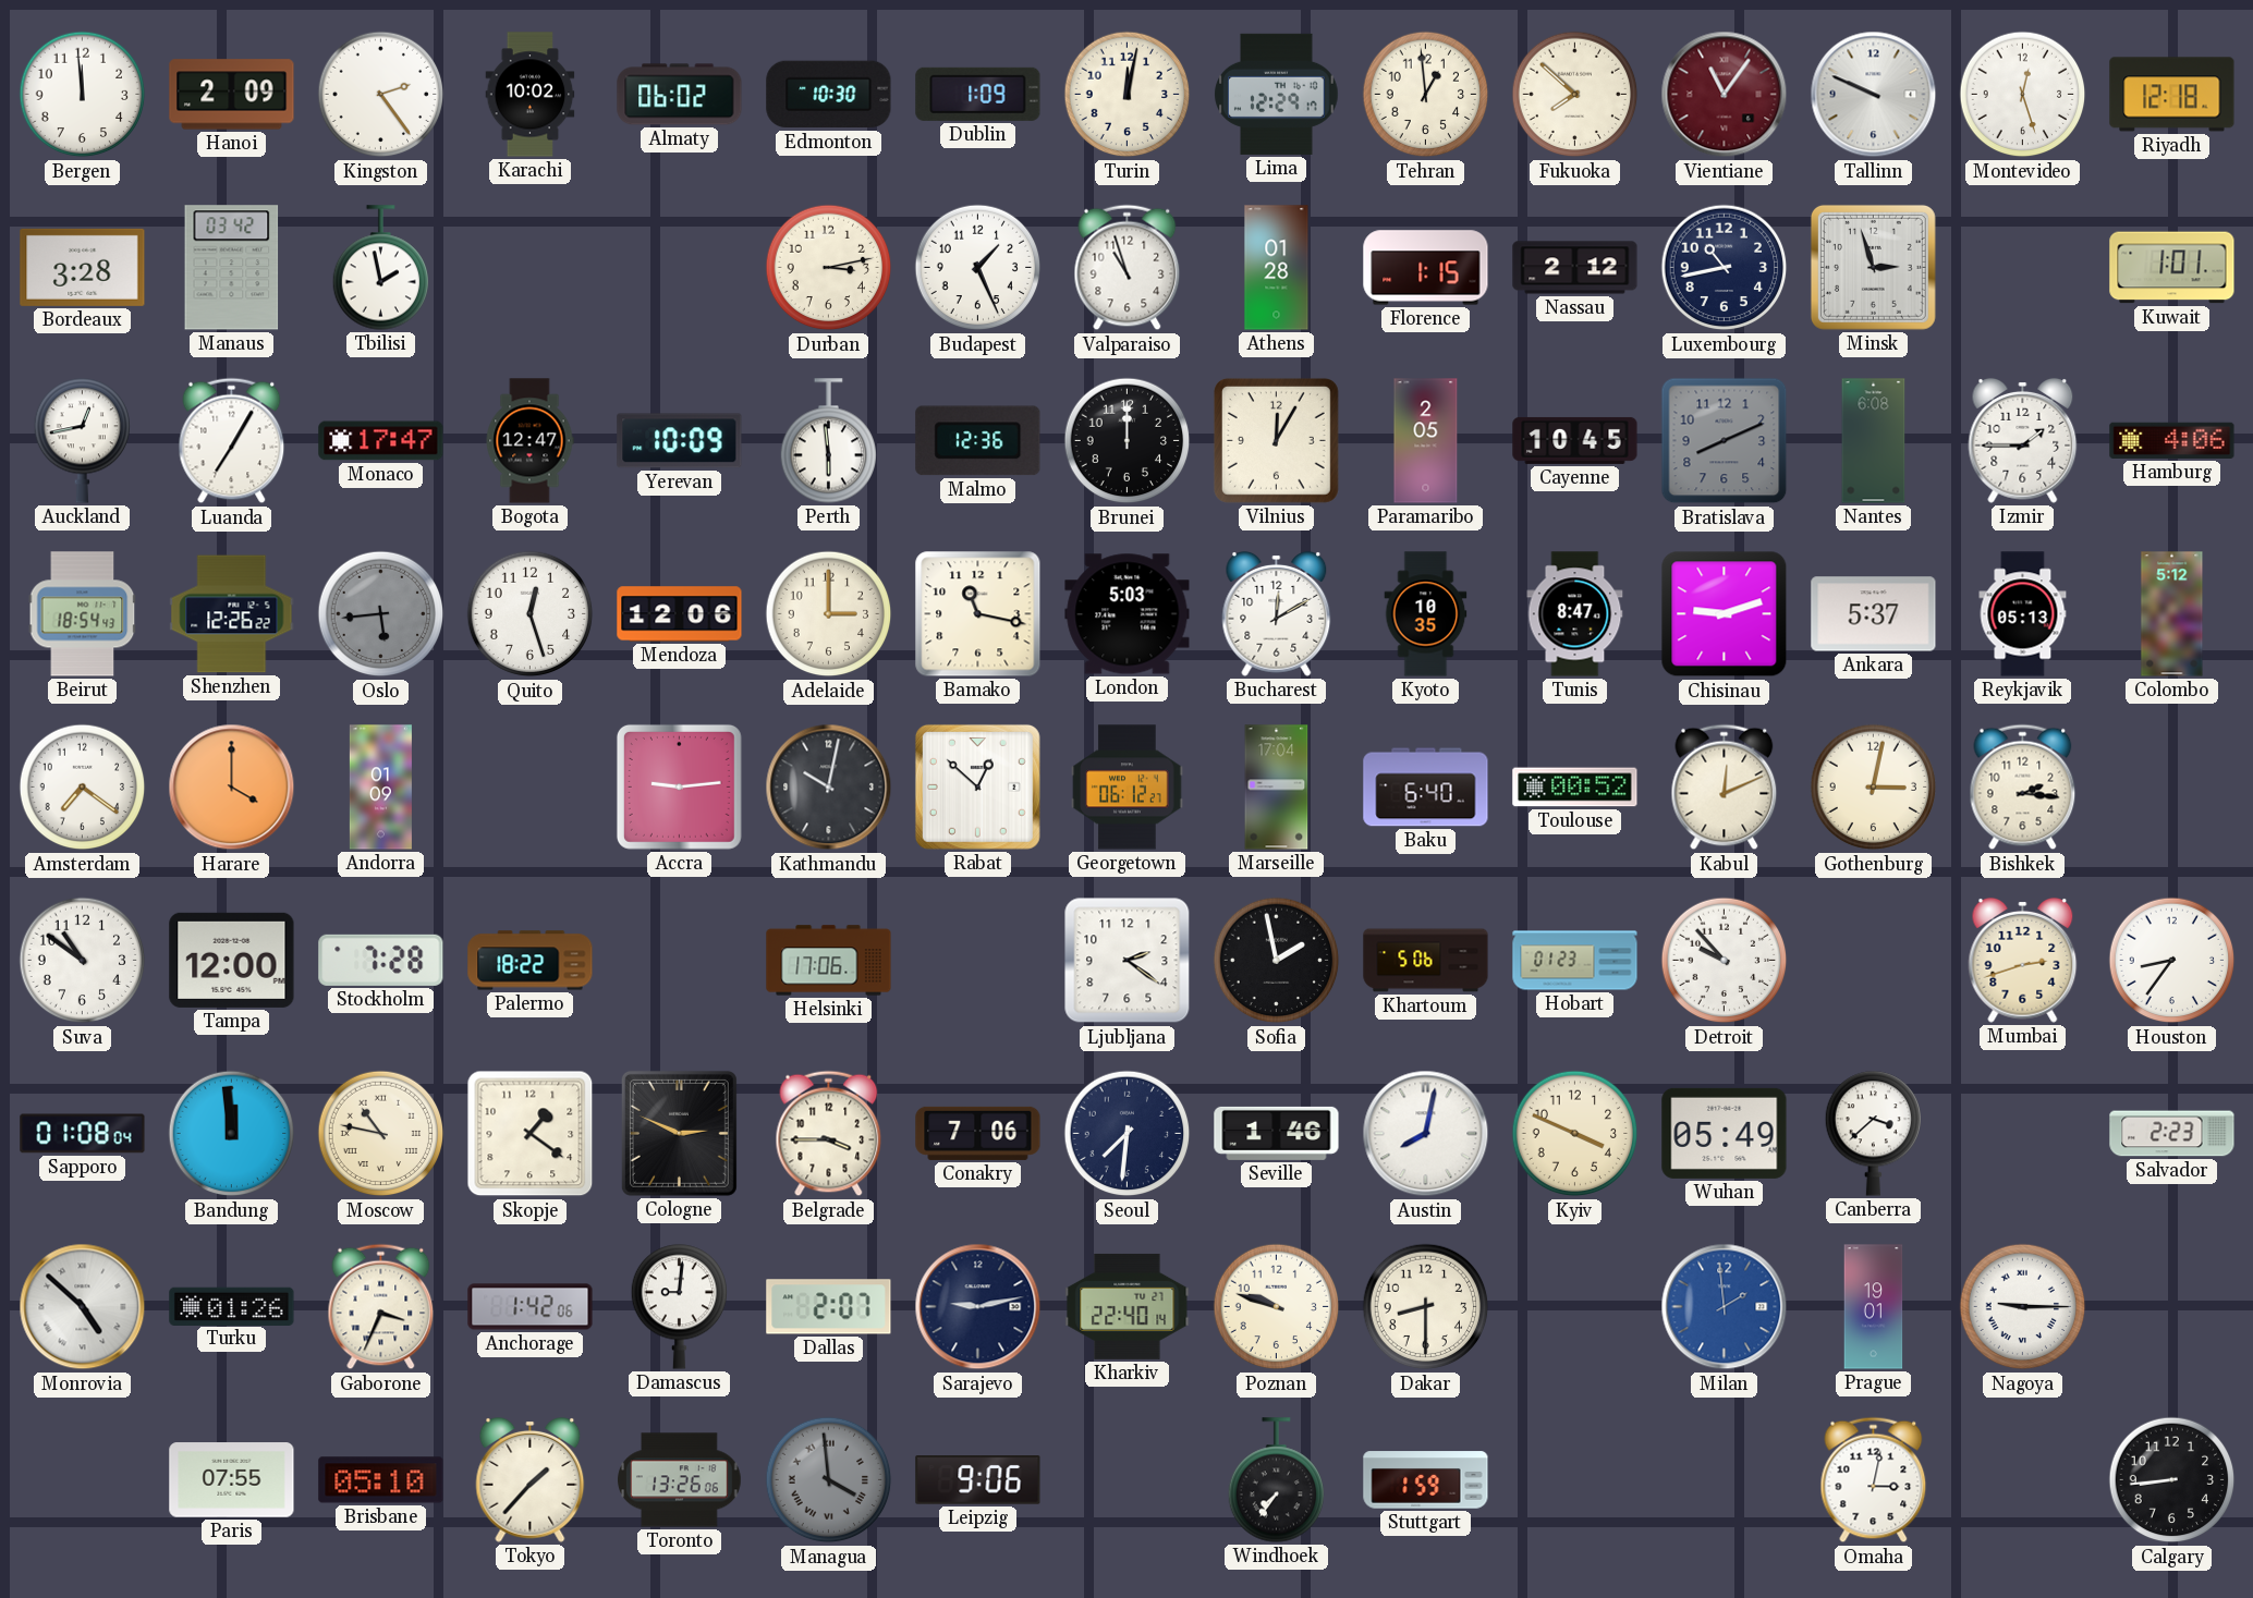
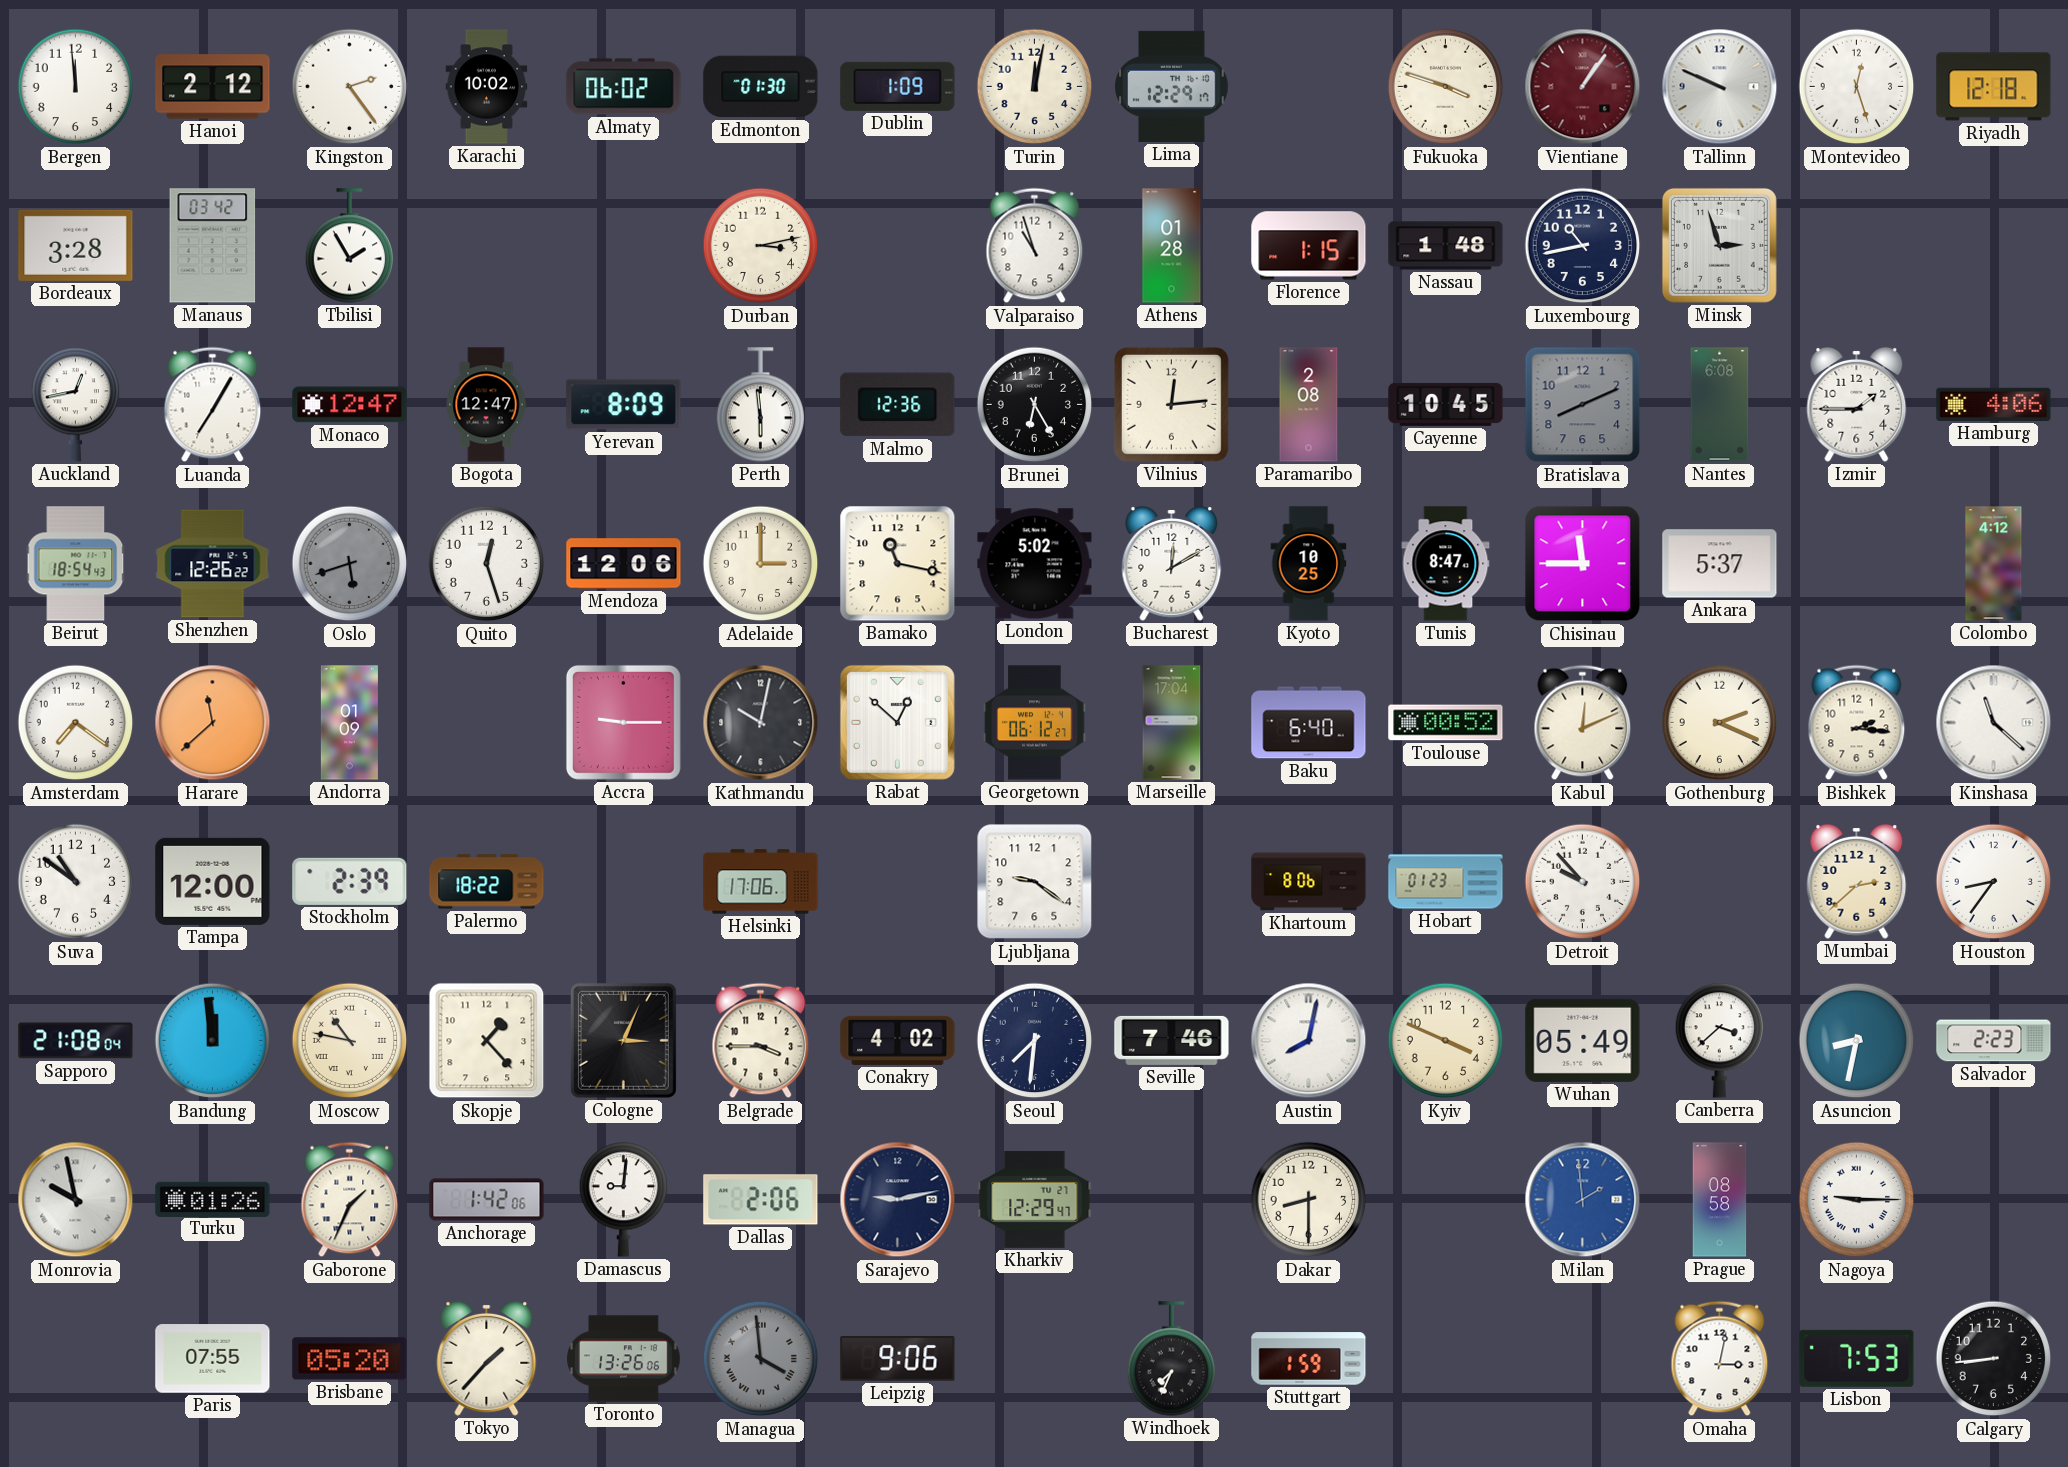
Hanoi: 2:09 -> 2:12
Edmonton: 10:30 -> 01:30
Tehran: 12:59 -> none
Fukuoka: 7:52 -> 3:48
Vientiane: 11:06 -> 1:06
Tbilisi: 1:58 -> 1:55
Budapest: 1:26 -> none
Nassau: 2:12 -> 1:48
Kuwait: 1:01 -> none
Monaco: 17:47 -> 12:47
Yerevan: 10:09 -> 8:09
Brunei: 12:00 -> 6:25
Vilnius: 12:05 -> 12:14
Paramaribo: 2:05 -> 2:08
Oslo: 5:44 -> 5:42
London: 5:03 -> 5:02
Kyoto: 10:35 -> 10:25
Chisinau: 9:12 -> 11:45
Reykjavik: 05:13 -> none
Colombo: 5:12 -> 4:12
Harare: 4:00 -> 11:38
Accra: 9:14 -> 9:15
Gothenburg: 3:02 -> 2:19
Kinshasa: none -> 11:22
Stockholm: 7:28 -> 2:39
Ljubljana: 2:21 -> 9:21
Sofia: 1:58 -> none
Khartoum: 5:06 -> 8:06
Mumbai: 2:42 -> 2:38
Sapporo: 01:08 -> 21:08
Skopje: 1:21 -> 1:23
Cologne: 2:49 -> 3:04
Conakry: 7:06 -> 4:02
Seville: 1:46 -> 7:46
Asuncion: none -> 8:32
Monrovia: 4:52 -> 9:58
Gaborone: 3:34 -> 1:34
Dallas: 2:07 -> 2:06
Kharkiv: 22:40 -> 12:29
Poznan: 9:48 -> none
Prague: 19:01 -> 08:58
Brisbane: 05:10 -> 05:20
Windhoek: 7:36 -> 7:34
Lisbon: none -> 7:53
